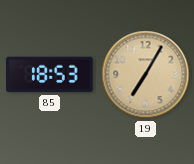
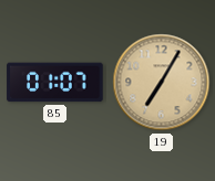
85: 18:53 -> 01:07
